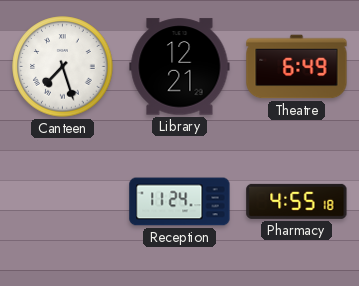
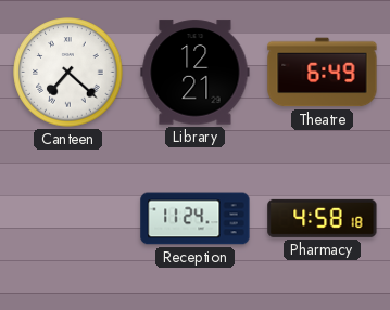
Canteen: 7:27 -> 7:22
Pharmacy: 4:55 -> 4:58
